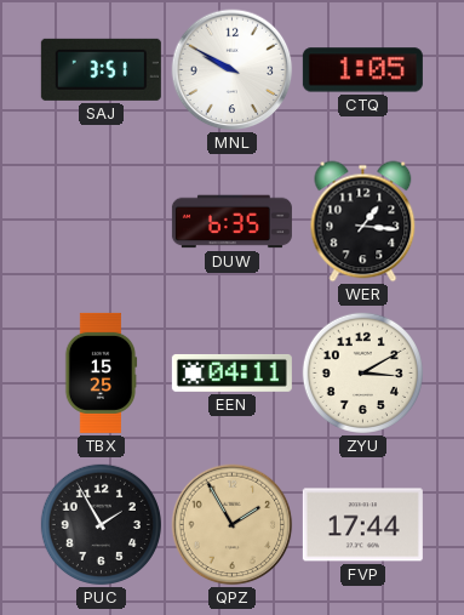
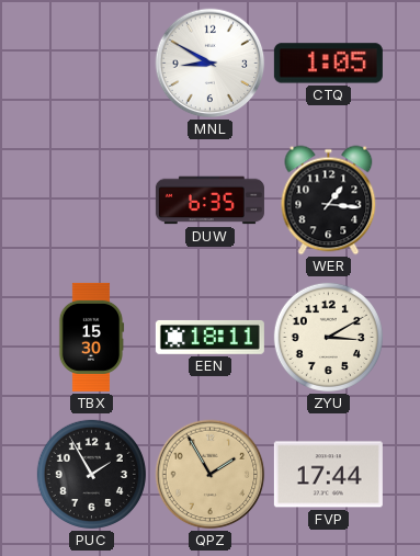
SAJ: 3:51 -> none
MNL: 9:50 -> 8:50
TBX: 15:25 -> 15:30
EEN: 04:11 -> 18:11
